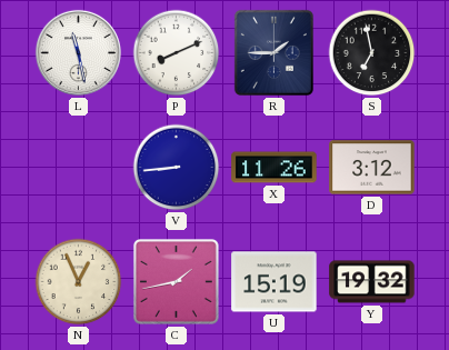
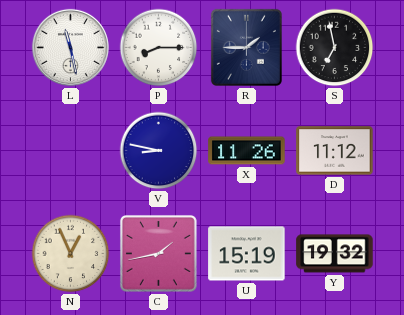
P: 8:11 -> 8:15
V: 8:44 -> 8:47
D: 3:12 -> 11:12
